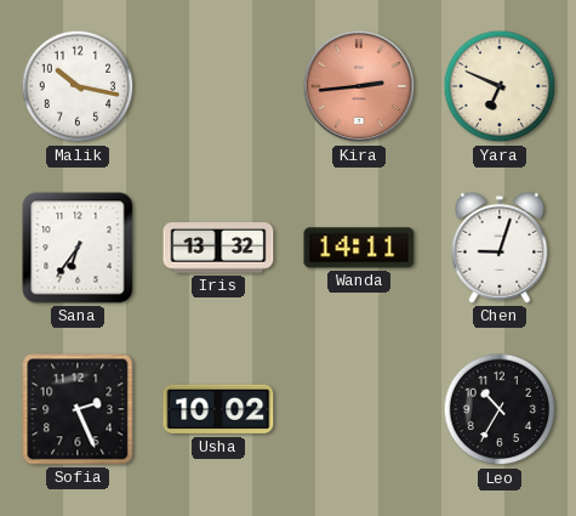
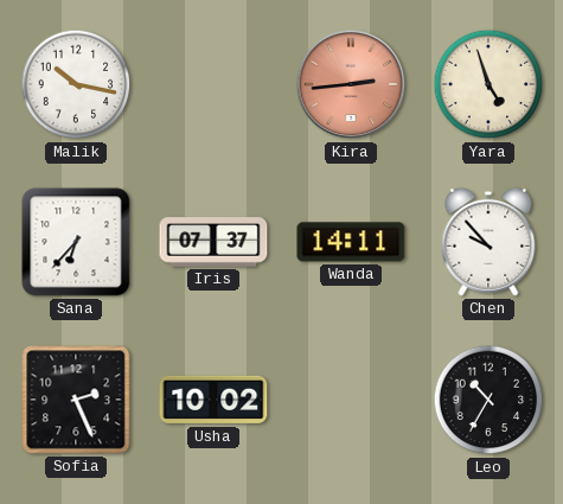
Yara: 6:49 -> 4:57
Sana: 6:36 -> 6:37
Iris: 13:32 -> 07:37
Chen: 9:03 -> 9:53
